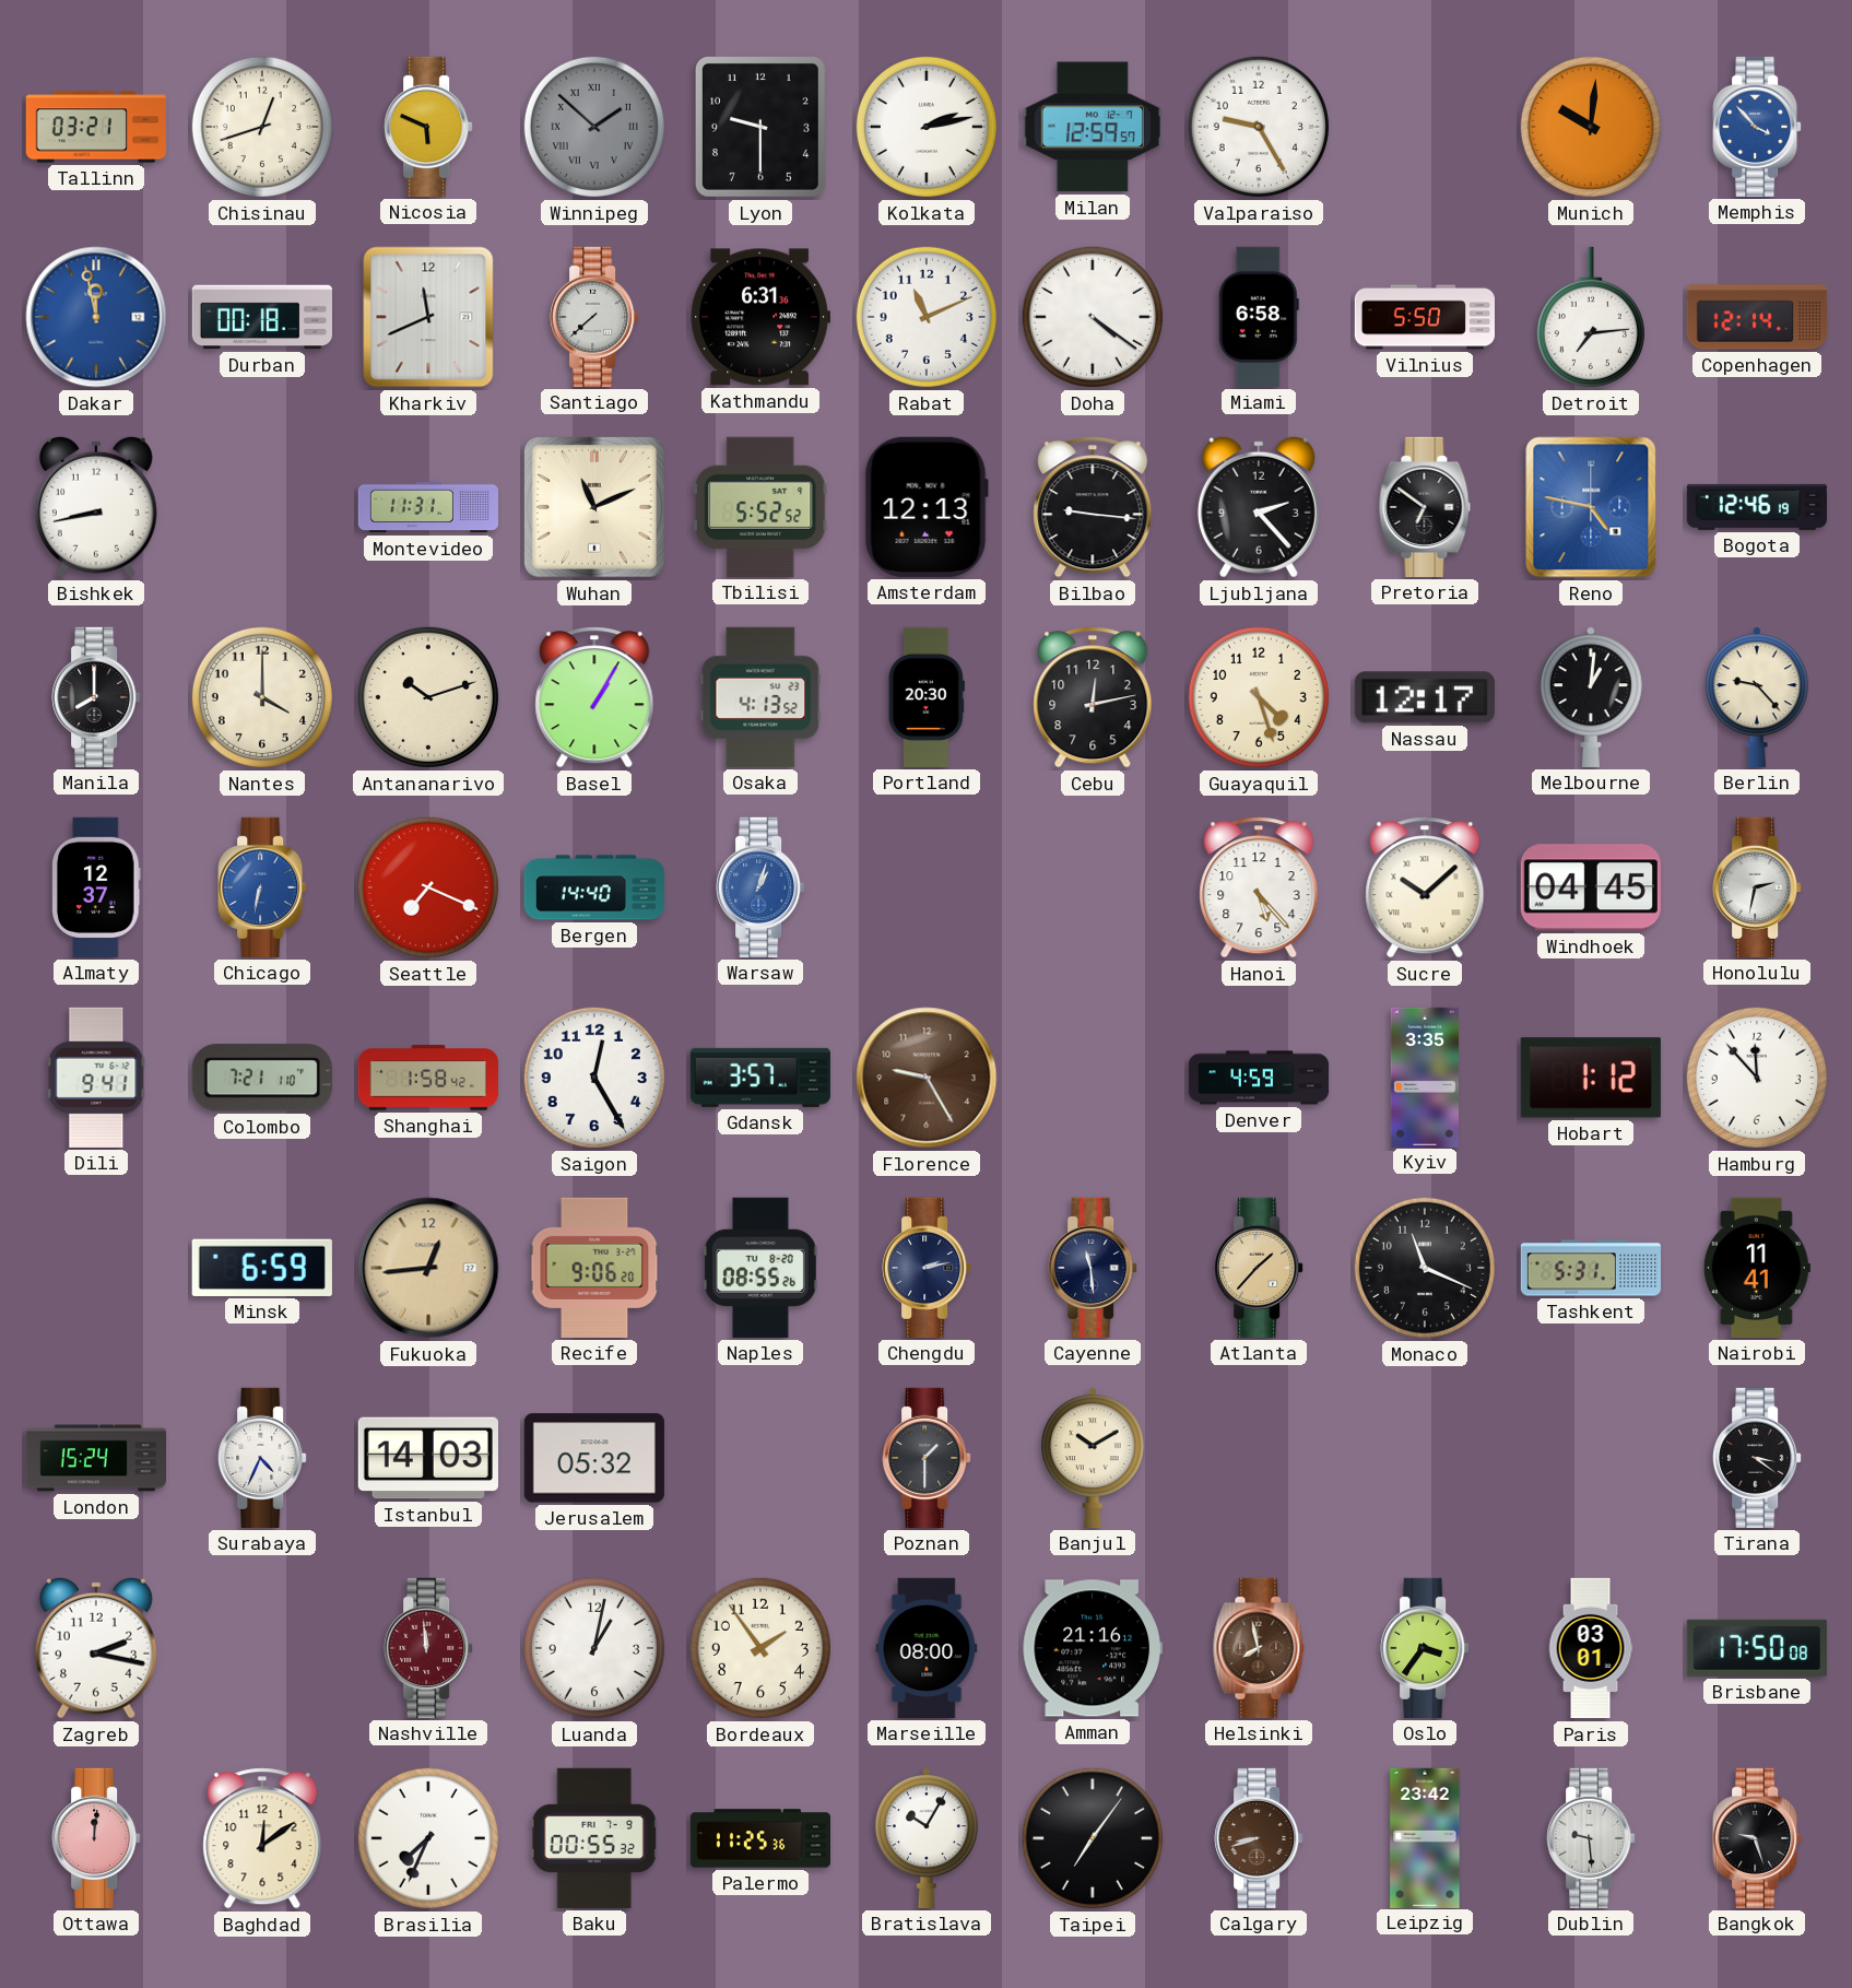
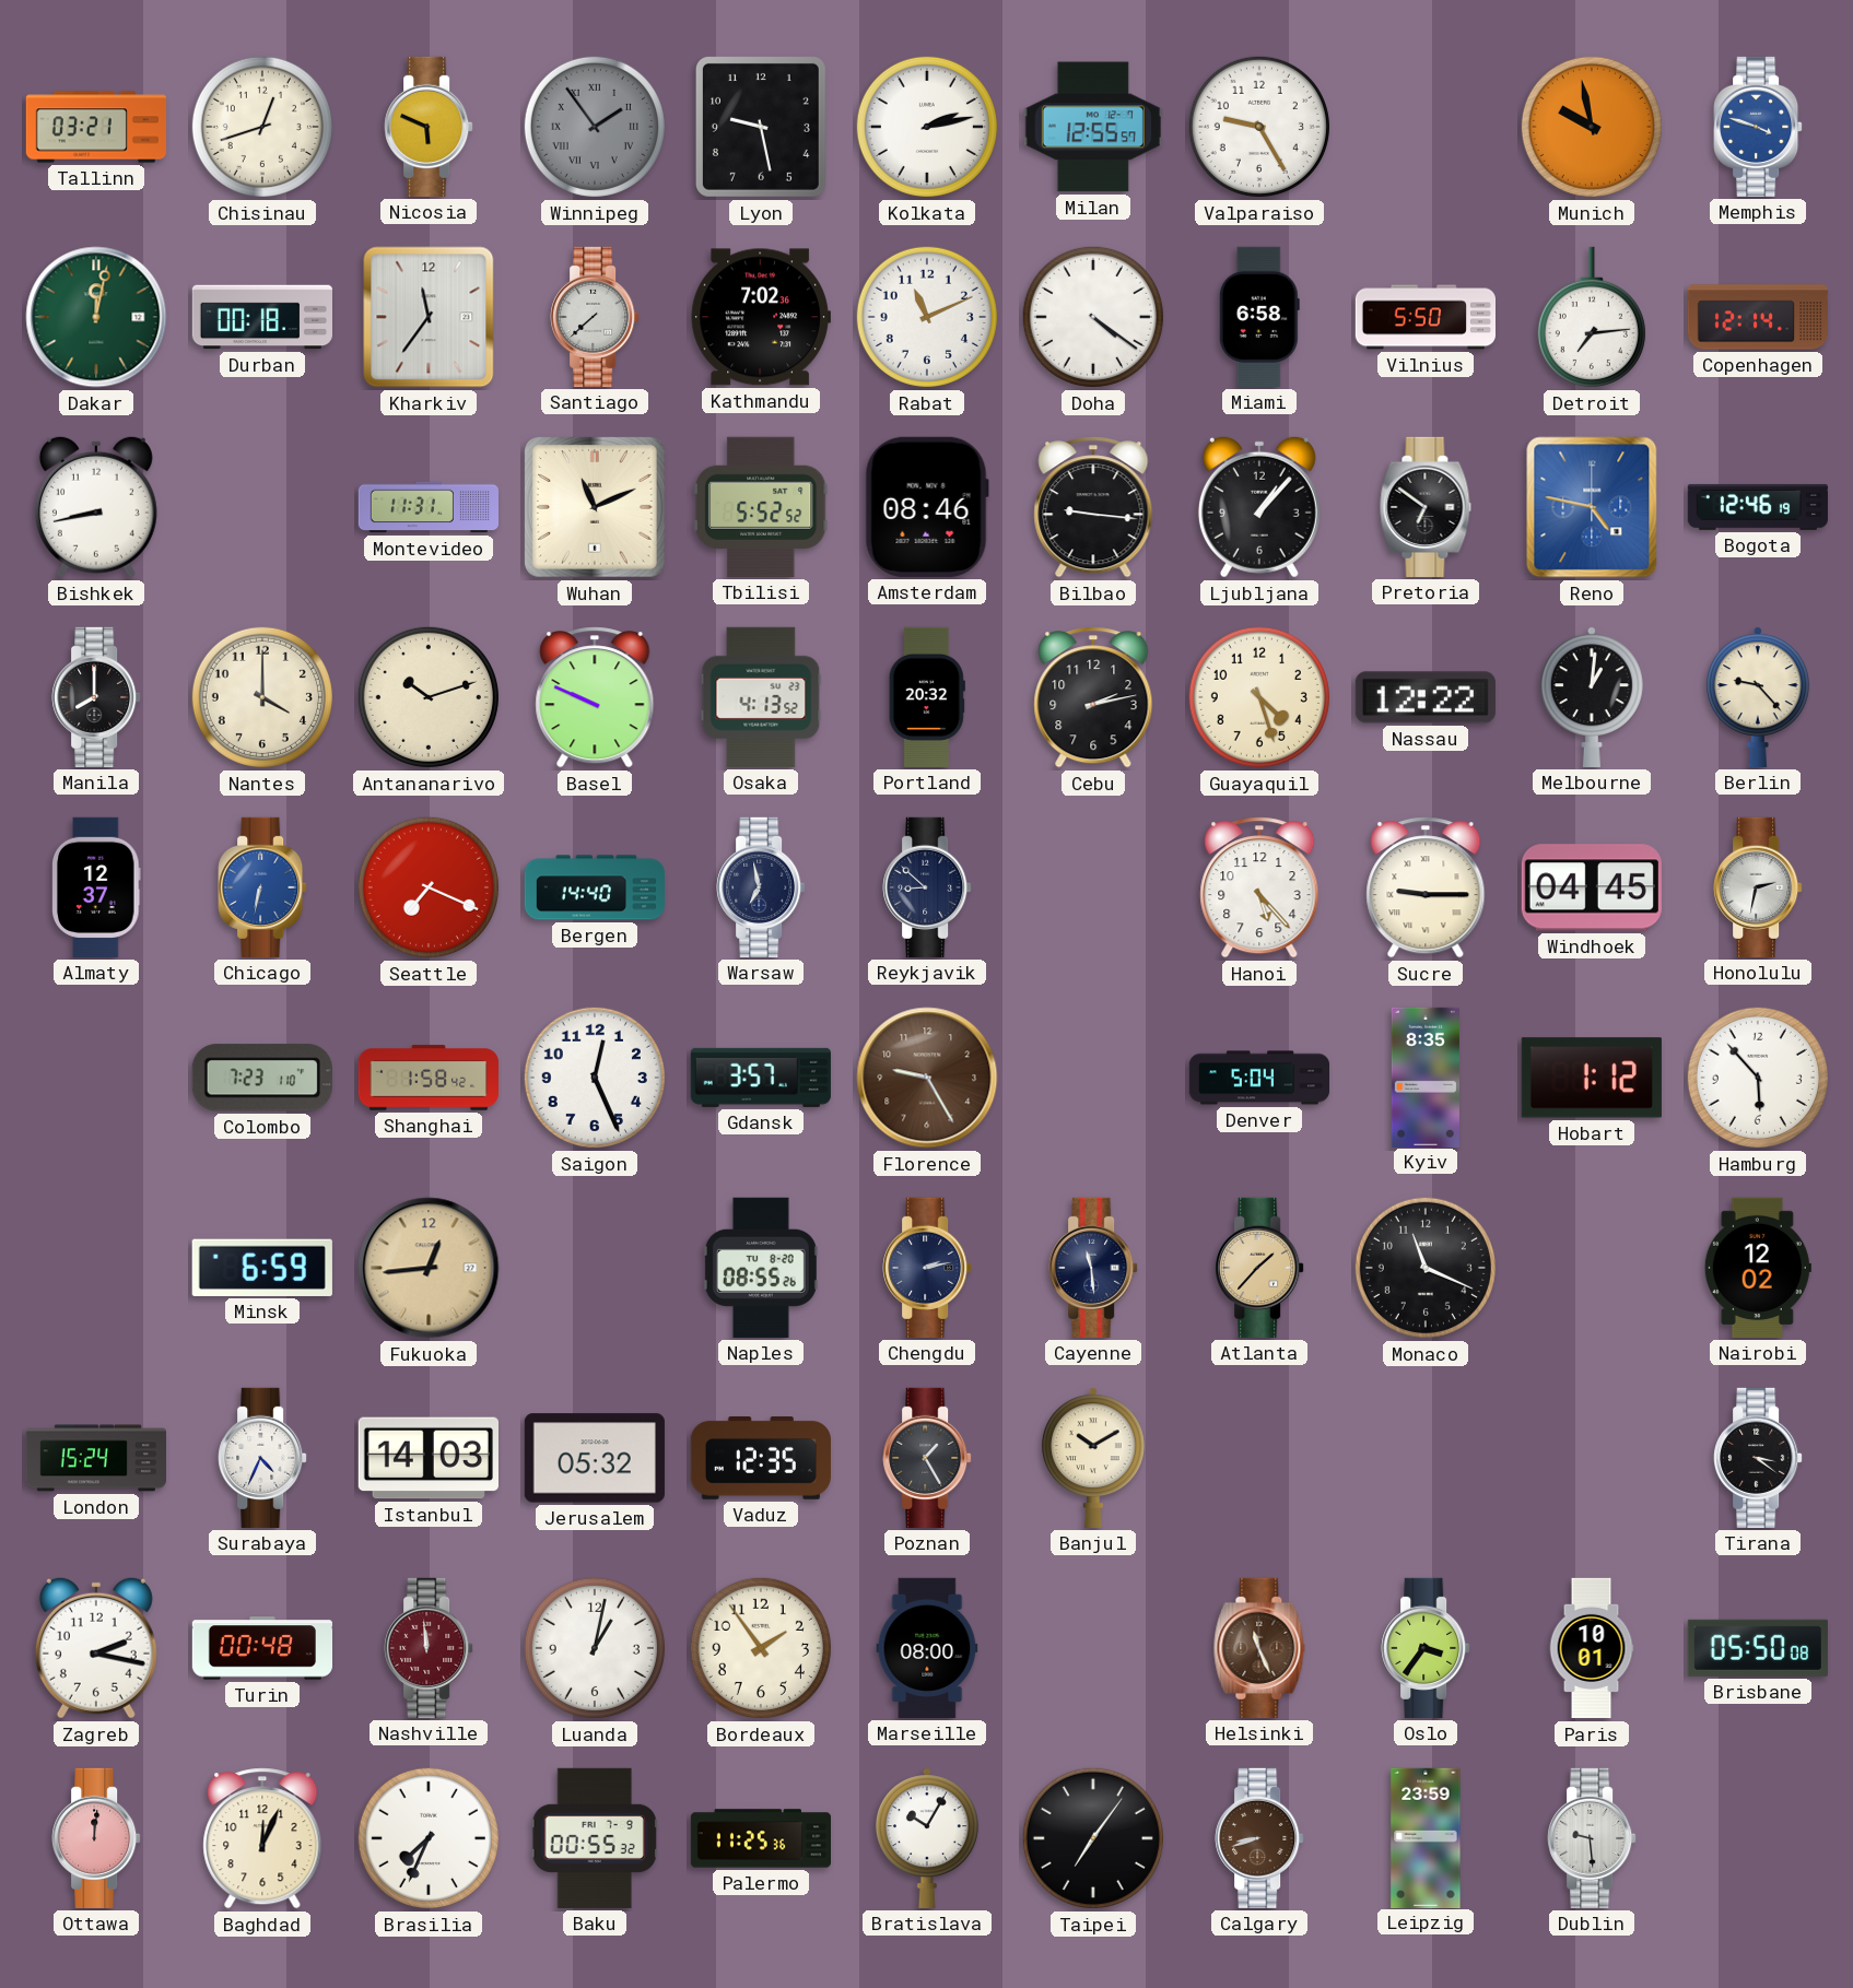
Winnipeg: 1:52 -> 1:54
Lyon: 9:30 -> 9:28
Milan: 12:59 -> 12:55
Munich: 10:01 -> 9:58
Memphis: 3:53 -> 3:48
Dakar: 11:58 -> 12:02
Dakar dial: blue -> green
Kharkiv: 11:41 -> 11:36
Kathmandu: 6:31 -> 7:02
Amsterdam: 12:13 -> 08:46
Ljubljana: 2:23 -> 1:07
Basel: 1:05 -> 9:49
Portland: 20:30 -> 20:32
Cebu: 12:13 -> 2:13
Nassau: 12:17 -> 12:22
Warsaw: 1:03 -> 6:58
Warsaw dial: blue -> navy
Reykjavik: none -> 8:52
Sucre: 10:08 -> 9:15
Dili: 9:41 -> none
Colombo: 7:21 -> 7:23
Saigon: 12:25 -> 12:26
Denver: 4:59 -> 5:04
Kyiv: 3:35 -> 8:35
Hamburg: 11:53 -> 5:53
Recife: 9:06 -> none
Tashkent: 5:31 -> none
Nairobi: 11:41 -> 12:02
Vaduz: none -> 12:35
Poznan: 1:30 -> 1:25
Turin: none -> 00:48
Amman: 21:16 -> none
Helsinki: 7:58 -> 11:26
Paris: 03:01 -> 10:01
Brisbane: 17:50 -> 05:50
Baghdad: 12:09 -> 12:04
Leipzig: 23:42 -> 23:59
Bangkok: 9:27 -> none
